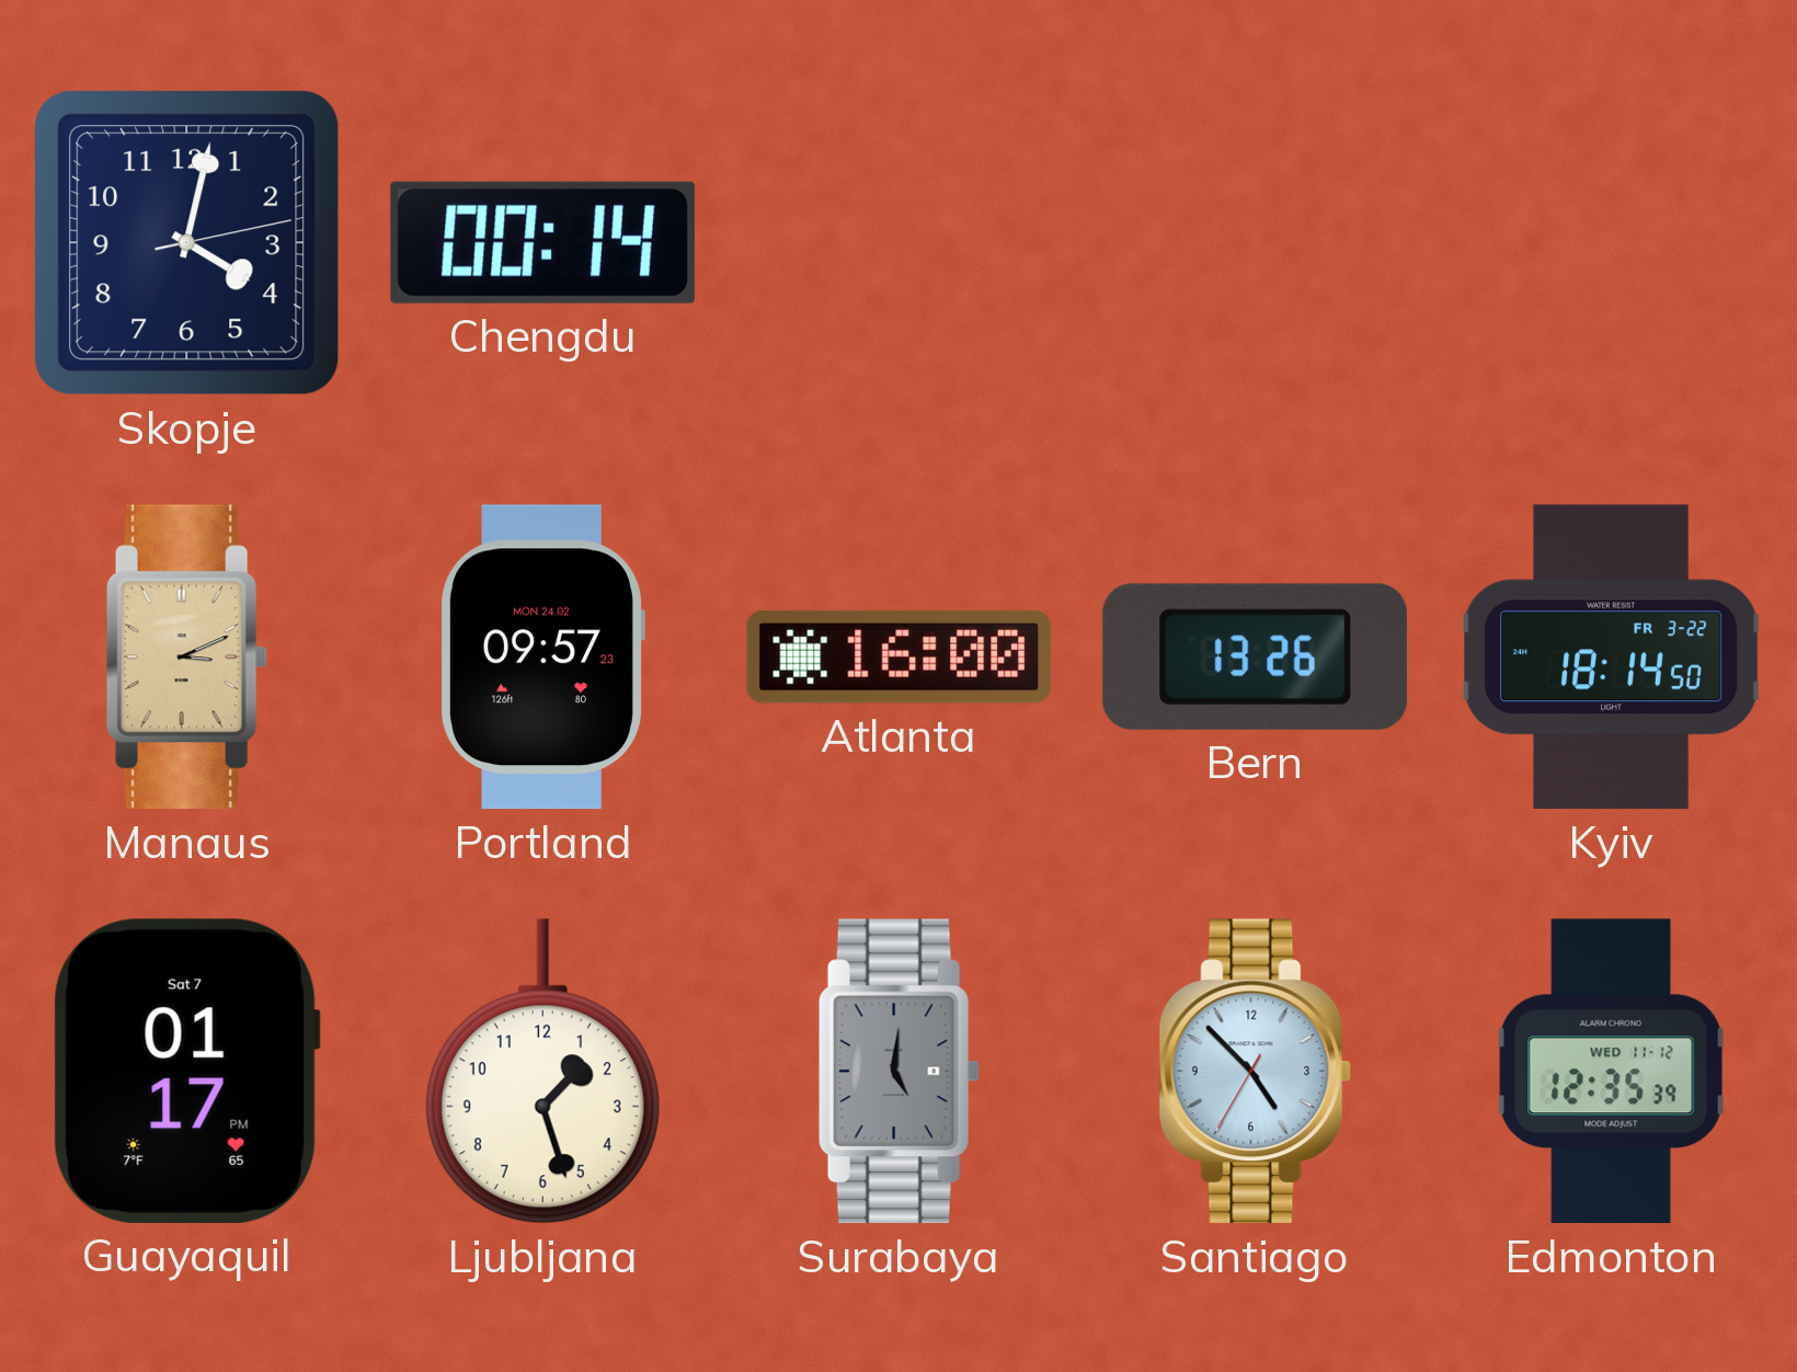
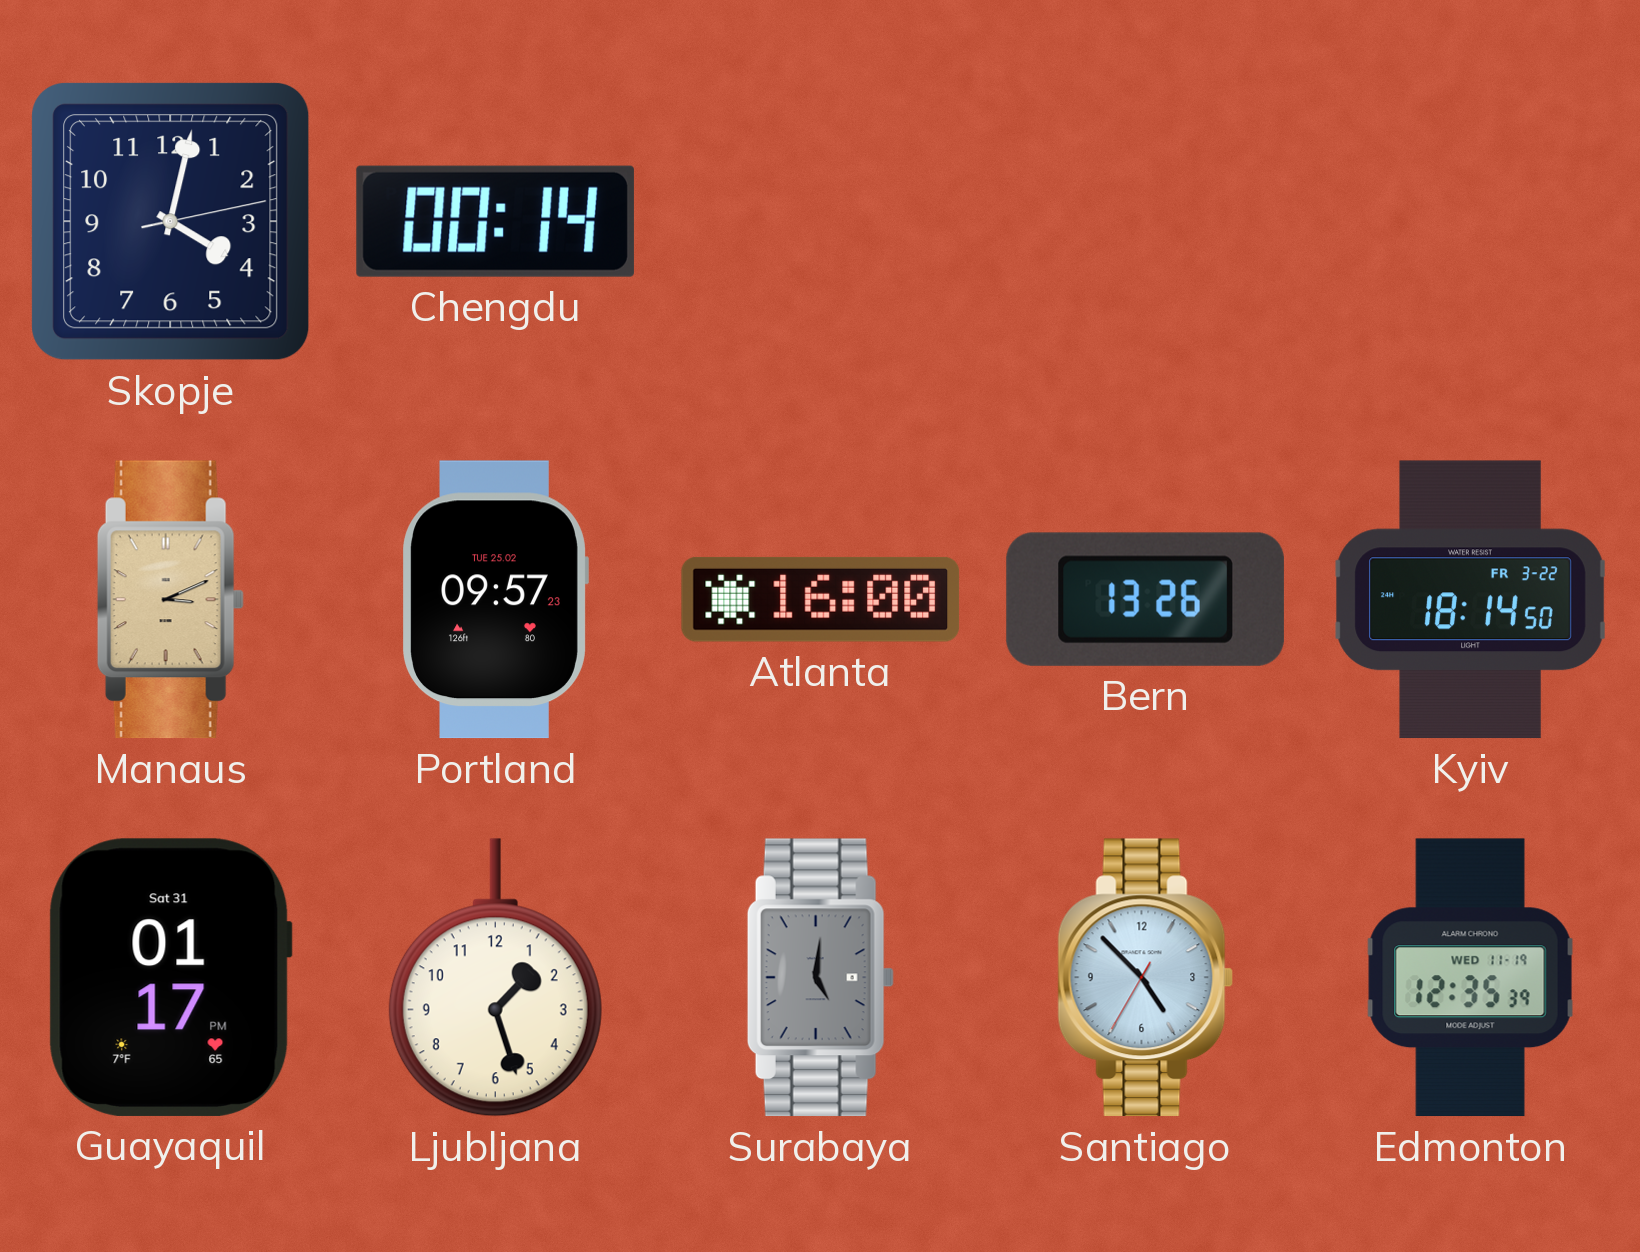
Portland date: MON 24.02 -> TUE 25.02
Guayaquil date: Sat 7 -> Sat 31
Edmonton date: WED 11-12 -> WED 11-19
